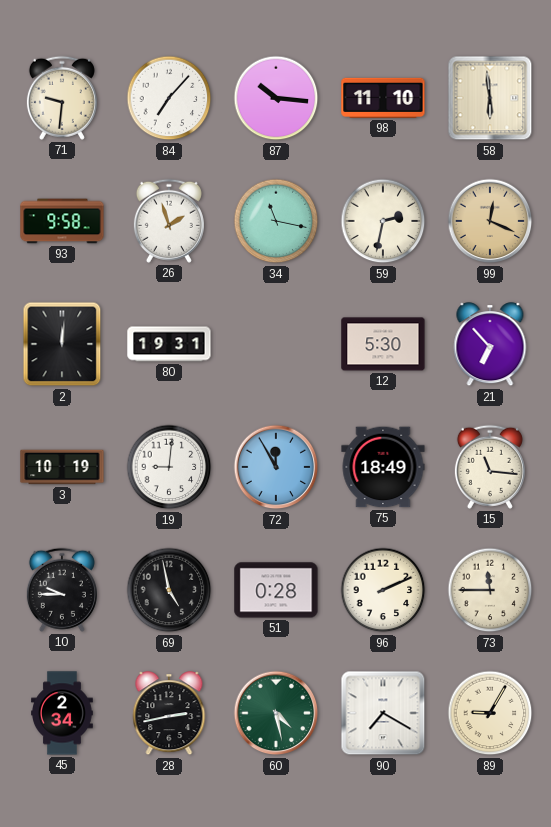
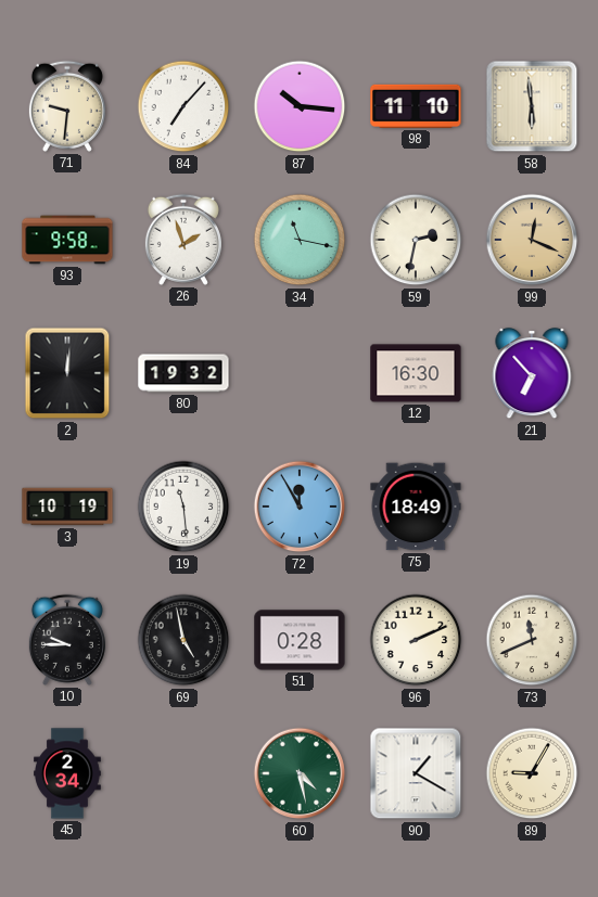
80: 19:31 -> 19:32
12: 5:30 -> 16:30
19: 9:01 -> 11:29
15: 11:16 -> none
73: 11:45 -> 11:41
28: 2:43 -> none
90: 7:20 -> 1:20
